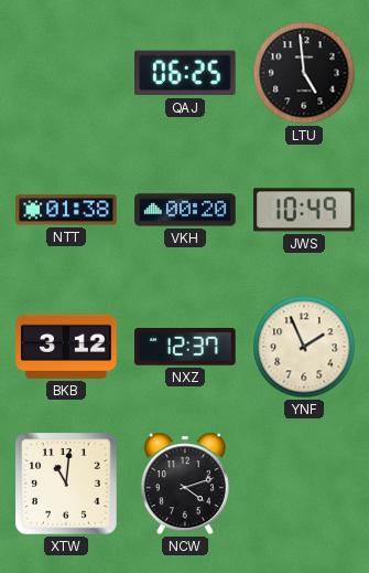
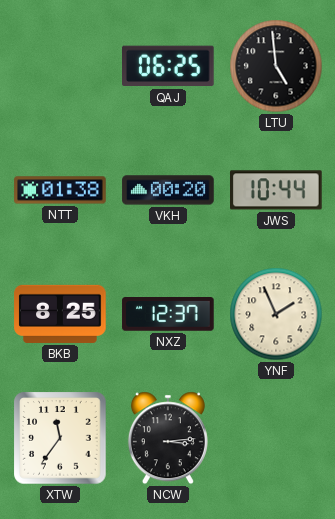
JWS: 10:49 -> 10:44
BKB: 3:12 -> 8:25
XTW: 11:01 -> 11:36
NCW: 4:12 -> 3:14
